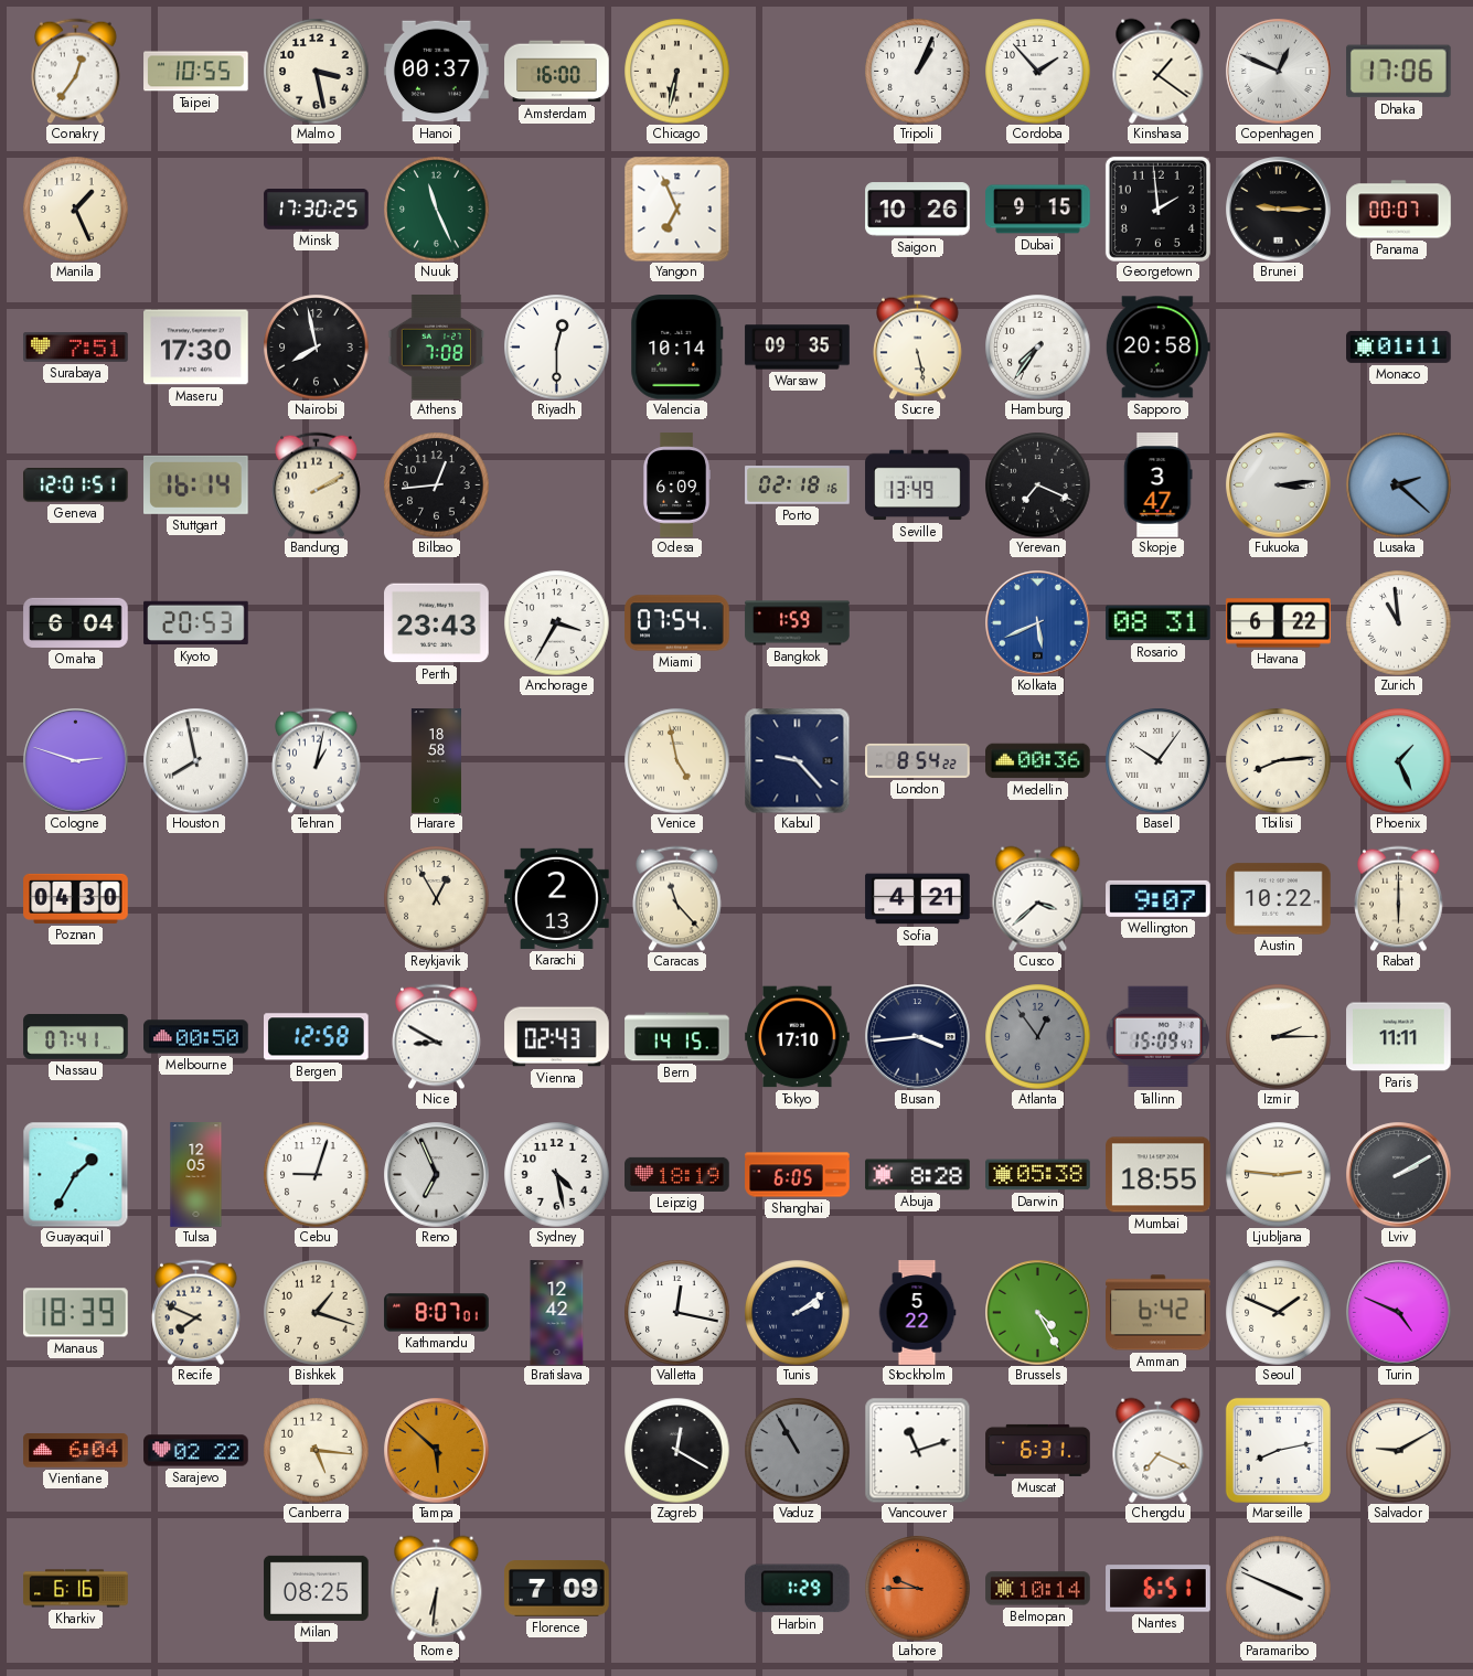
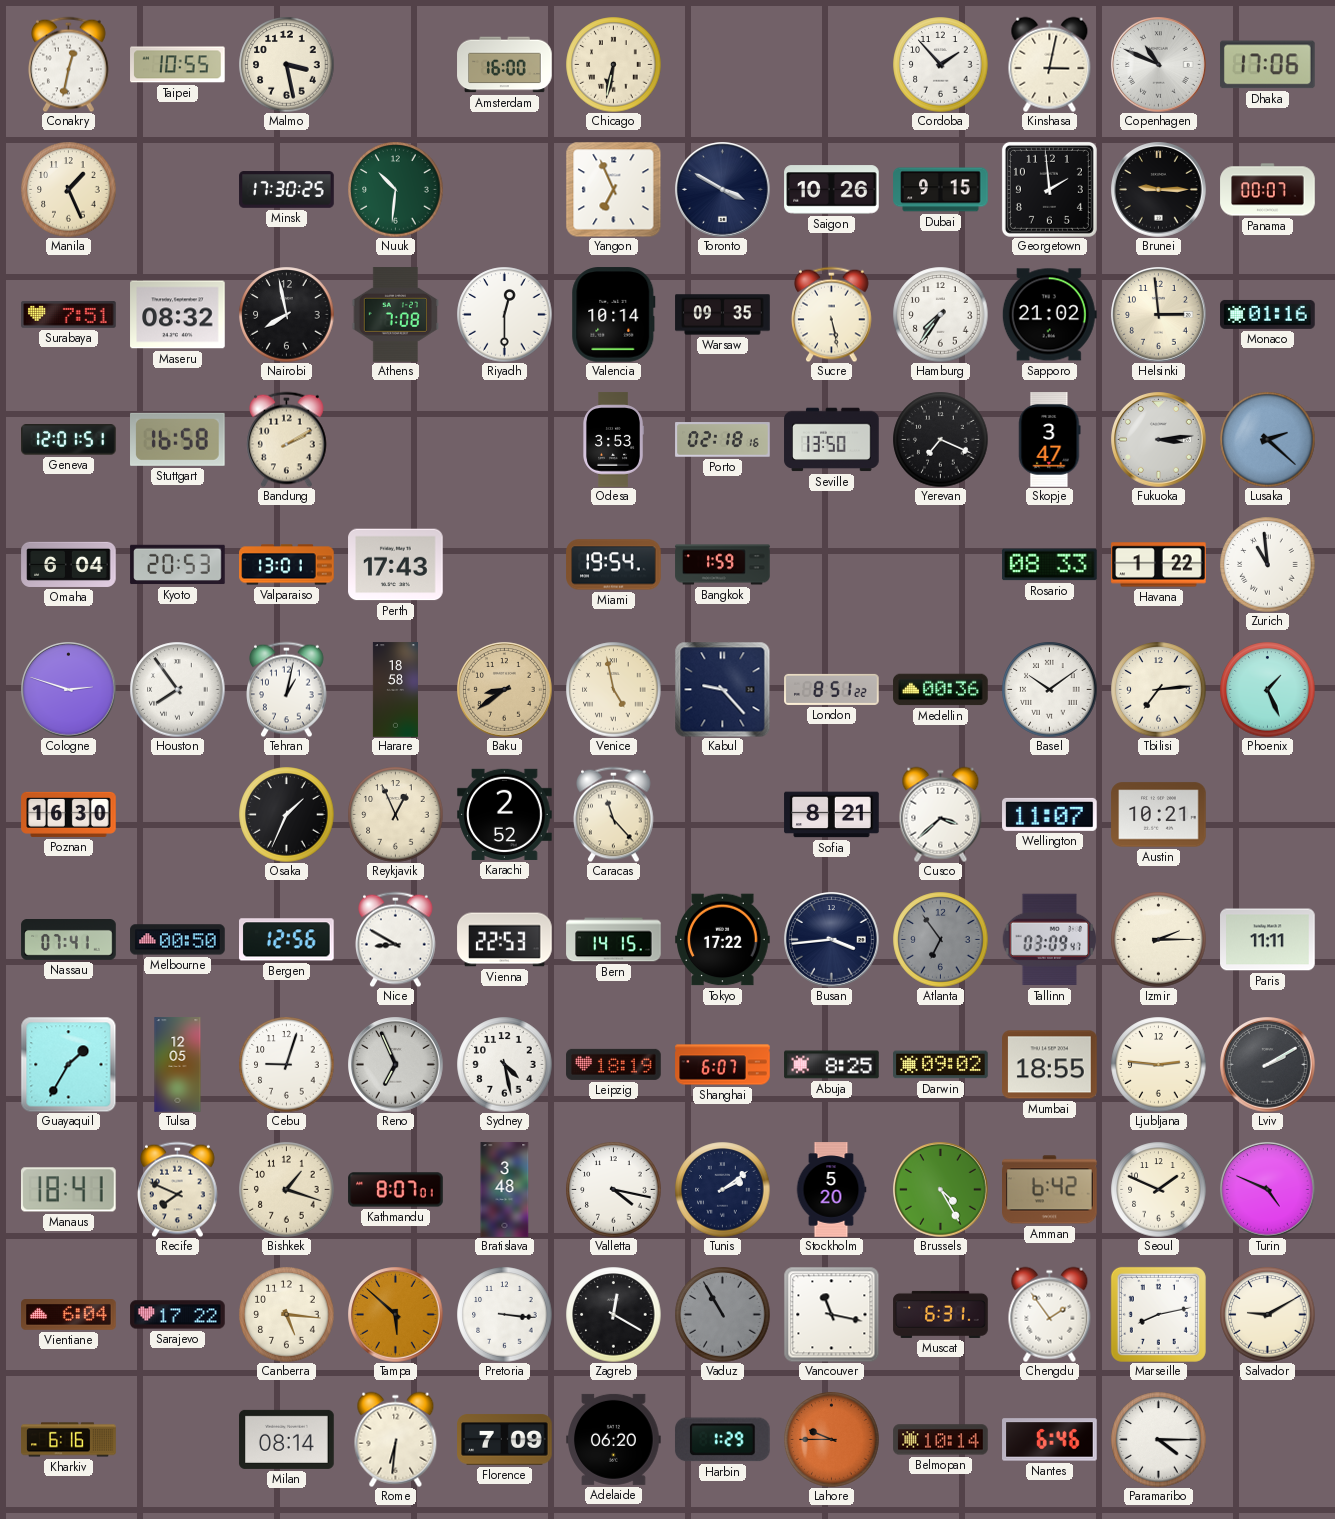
Conakry: 12:36 -> 12:32
Hanoi: 00:37 -> none
Tripoli: 1:04 -> none
Kinshasa: 1:21 -> 3:02
Copenhagen: 12:49 -> 10:49
Nuuk: 11:26 -> 10:31
Toronto: none -> 3:50
Maseru: 17:30 -> 08:32
Sapporo: 20:58 -> 21:02
Helsinki: none -> 2:59
Monaco: 01:11 -> 01:16
Stuttgart: 16:14 -> 16:58
Bilbao: 12:44 -> none
Odesa: 6:09 -> 3:53
Seville: 13:49 -> 13:50
Valparaiso: none -> 13:01
Perth: 23:43 -> 17:43
Anchorage: 3:35 -> none
Miami: 07:54 -> 19:54
Kolkata: 5:41 -> none
Rosario: 08:31 -> 08:33
Havana: 6:22 -> 1:22
Houston: 7:58 -> 7:54
Baku: none -> 8:39
London: 8:54 -> 8:51
Basel: 10:06 -> 10:09
Tbilisi: 8:14 -> 7:14
Poznan: 04:30 -> 16:30
Osaka: none -> 1:34
Reykjavik: 12:55 -> 12:56
Karachi: 2:13 -> 2:52
Sofia: 4:21 -> 8:21
Wellington: 9:07 -> 11:07
Austin: 10:22 -> 10:21
Rabat: 6:00 -> none
Bergen: 12:58 -> 12:56
Vienna: 02:43 -> 22:53
Tokyo: 17:10 -> 17:22
Atlanta: 12:54 -> 6:54
Tallinn: 15:09 -> 03:09
Shanghai: 6:05 -> 6:07
Abuja: 8:28 -> 8:25
Darwin: 05:38 -> 09:02
Manaus: 18:39 -> 18:41
Bratislava: 12:42 -> 3:48
Valletta: 12:17 -> 4:17
Stockholm: 5:22 -> 5:20
Sarajevo: 02:22 -> 17:22
Pretoria: none -> 3:16
Vancouver: 11:12 -> 11:17
Chengdu: 7:19 -> 1:54
Milan: 08:25 -> 08:14
Adelaide: none -> 06:20
Nantes: 6:51 -> 6:46
Paramaribo: 3:49 -> 4:15
